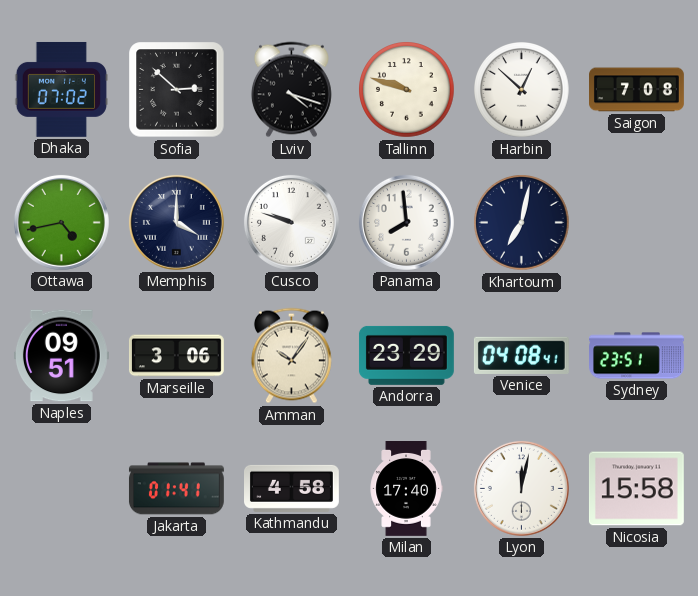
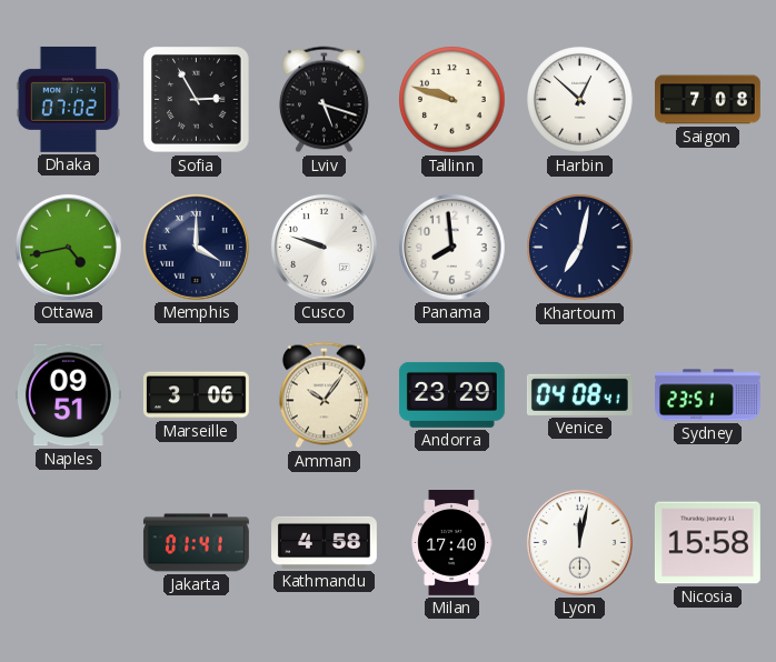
Sofia: 2:52 -> 2:55
Lviv: 4:18 -> 5:18
